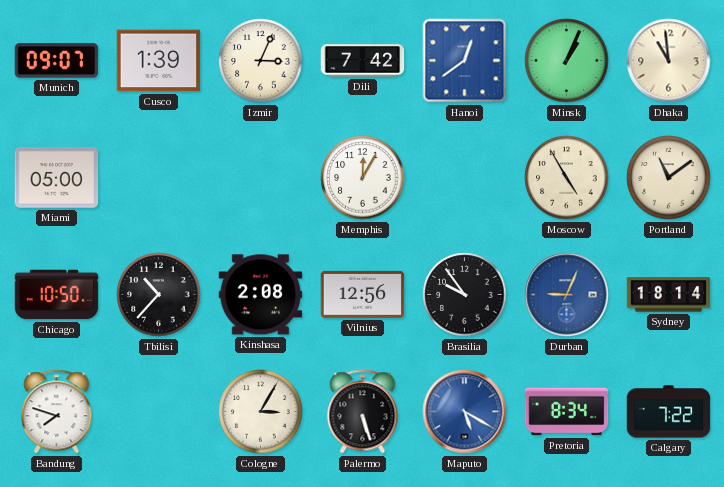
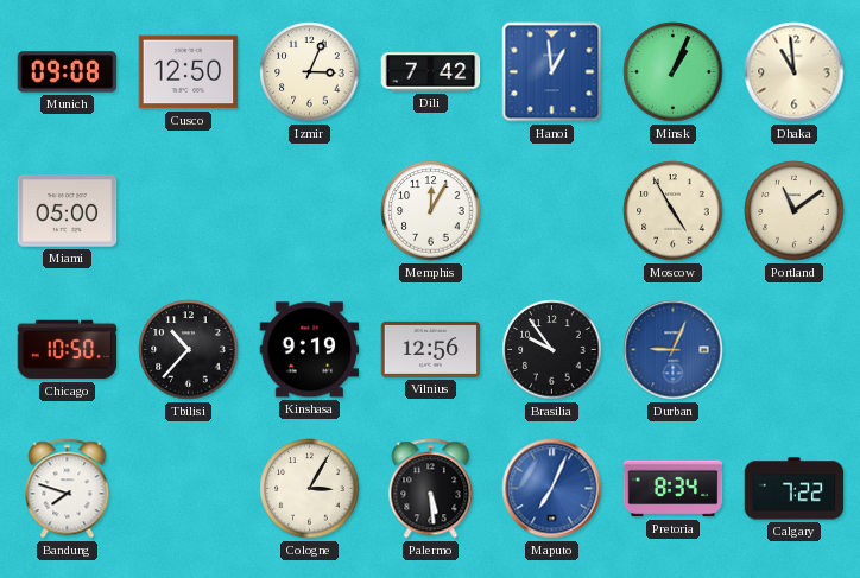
Munich: 09:07 -> 09:08
Cusco: 1:39 -> 12:50
Hanoi: 12:39 -> 12:59
Kinshasa: 2:08 -> 9:19
Sydney: 18:14 -> none
Palermo: 5:27 -> 5:29
Maputo: 5:20 -> 7:04
